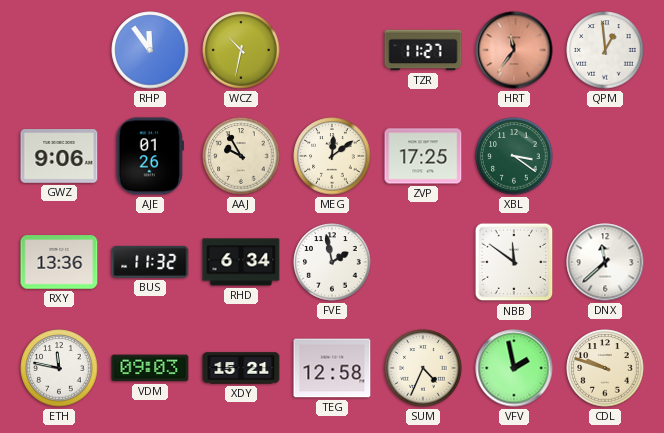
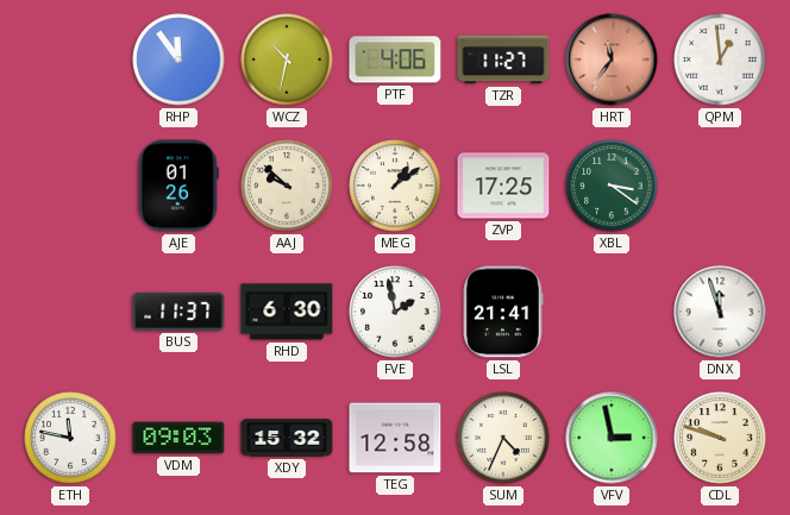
PTF: none -> 4:06
GWZ: 9:06 -> none
AAJ: 9:55 -> 9:52
MEG: 12:09 -> 1:09
RXY: 13:36 -> none
BUS: 11:32 -> 11:37
RHD: 6:34 -> 6:30
LSL: none -> 21:41
NBB: 11:51 -> none
DNX: 11:38 -> 11:57
XDY: 15:21 -> 15:32
VFV: 1:58 -> 2:58
